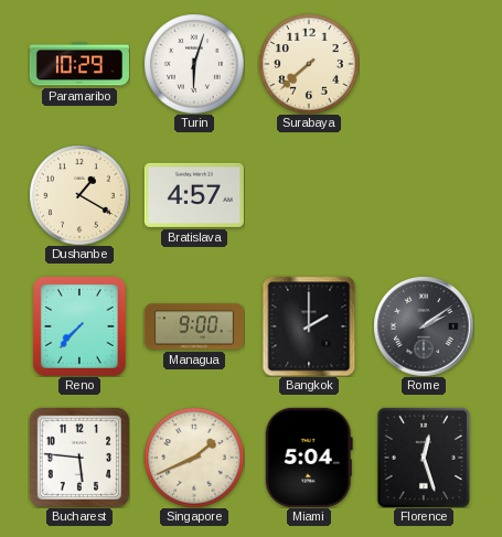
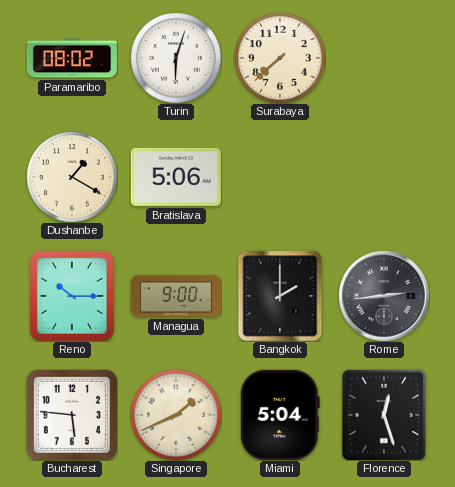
Paramaribo: 10:29 -> 08:02
Bratislava: 4:57 -> 5:06
Reno: 7:37 -> 10:15
Rome: 2:09 -> 2:44
